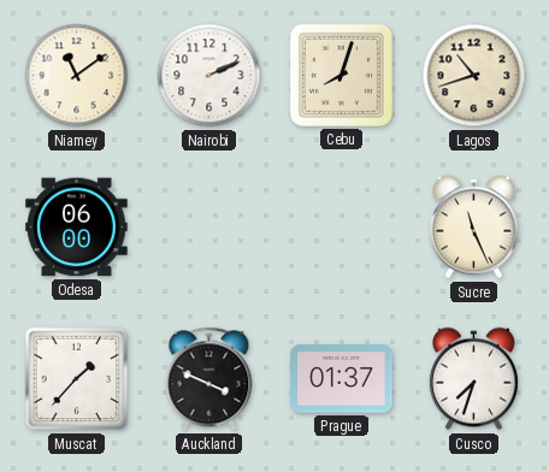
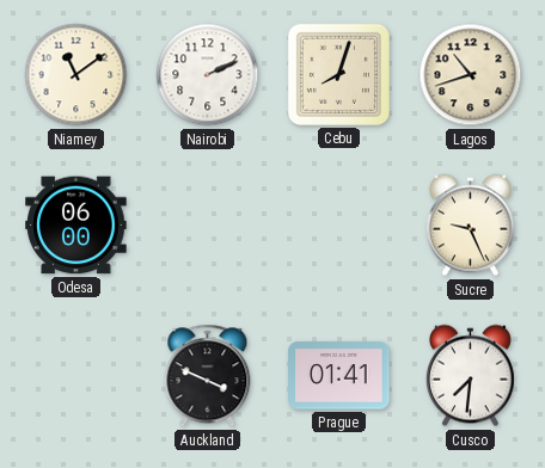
Sucre: 11:26 -> 9:26
Muscat: 1:37 -> none
Prague: 01:37 -> 01:41
Cusco: 7:33 -> 7:31
